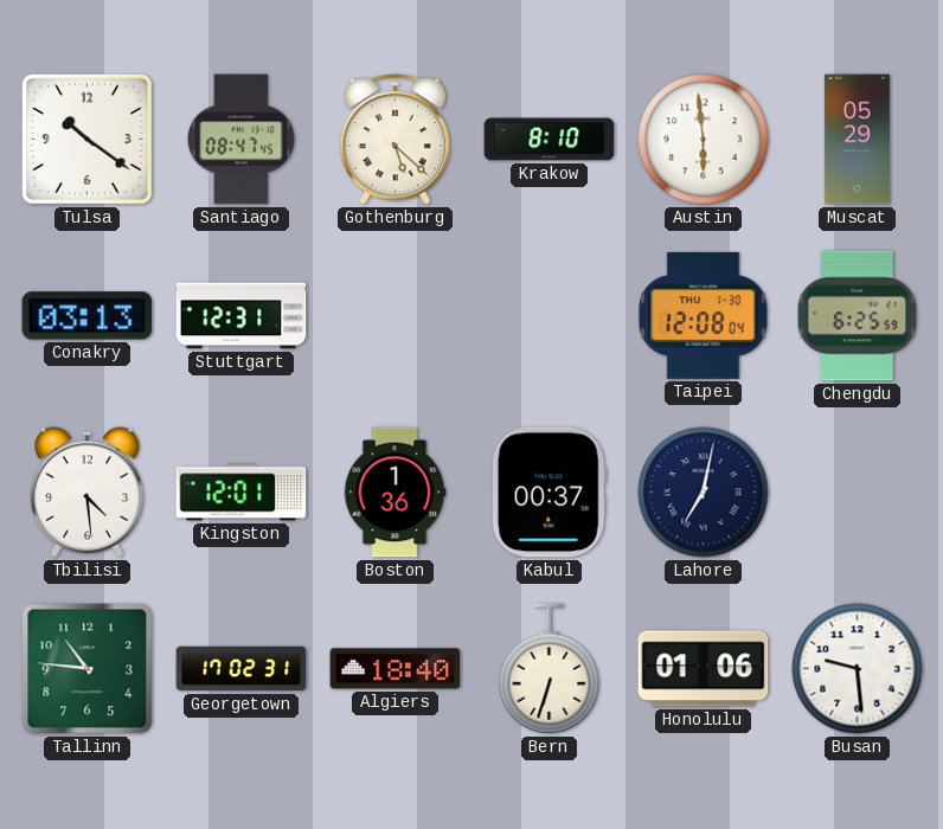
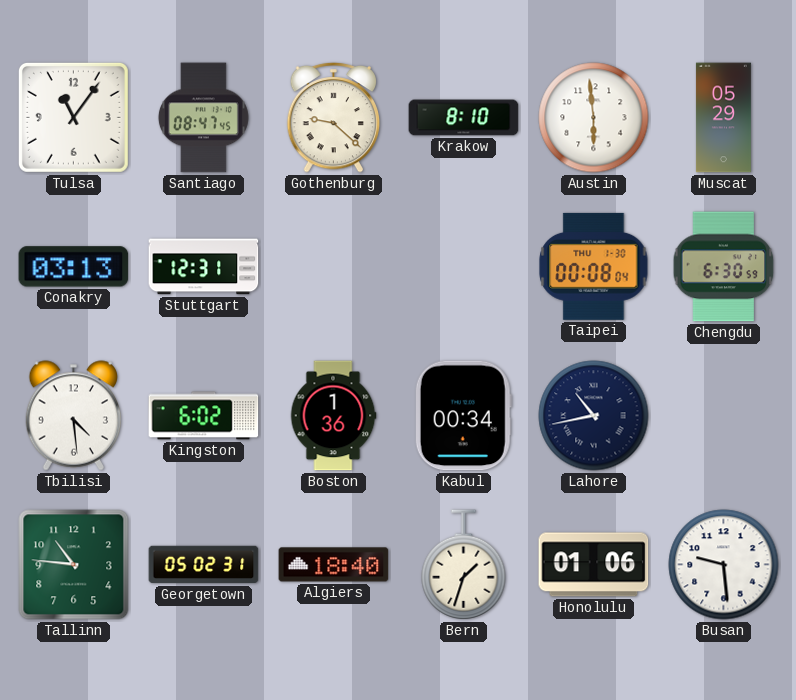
Tulsa: 10:21 -> 11:06
Gothenburg: 5:22 -> 9:22
Taipei: 12:08 -> 00:08
Chengdu: 6:25 -> 6:30
Kingston: 12:01 -> 6:02
Kabul: 00:37 -> 00:34
Lahore: 7:02 -> 10:43
Georgetown: 17:02 -> 05:02
Bern: 6:33 -> 1:33
